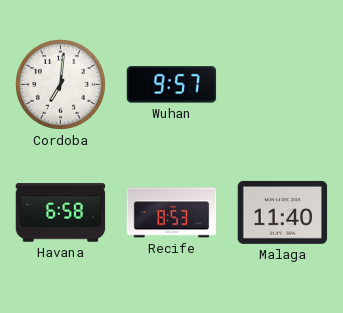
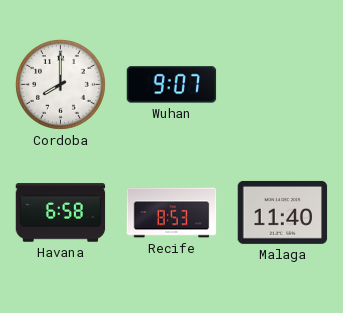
Cordoba: 7:01 -> 8:00
Wuhan: 9:57 -> 9:07
